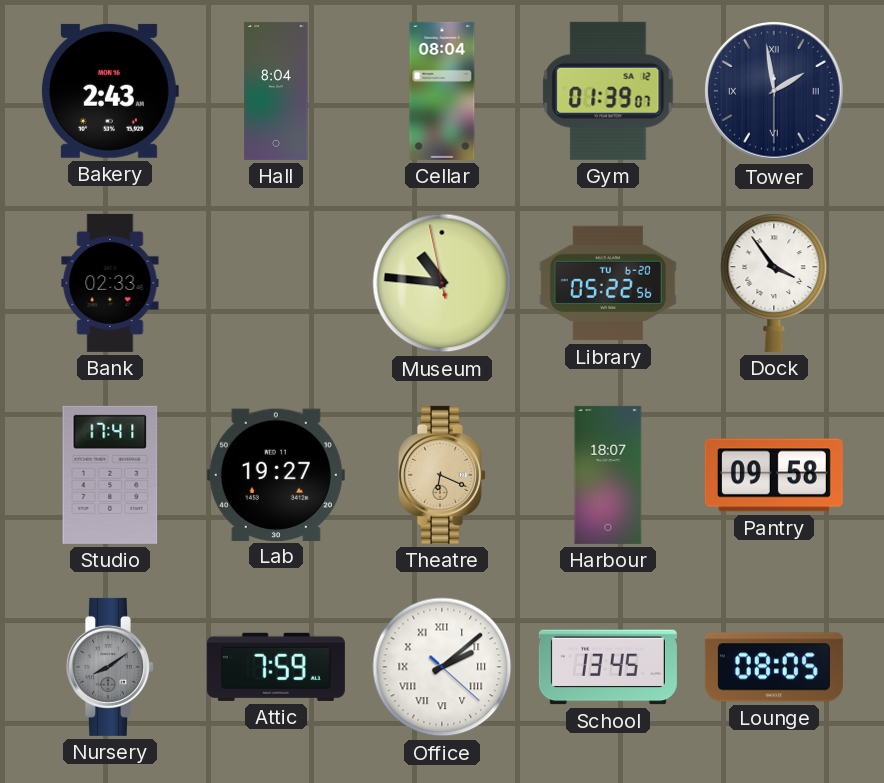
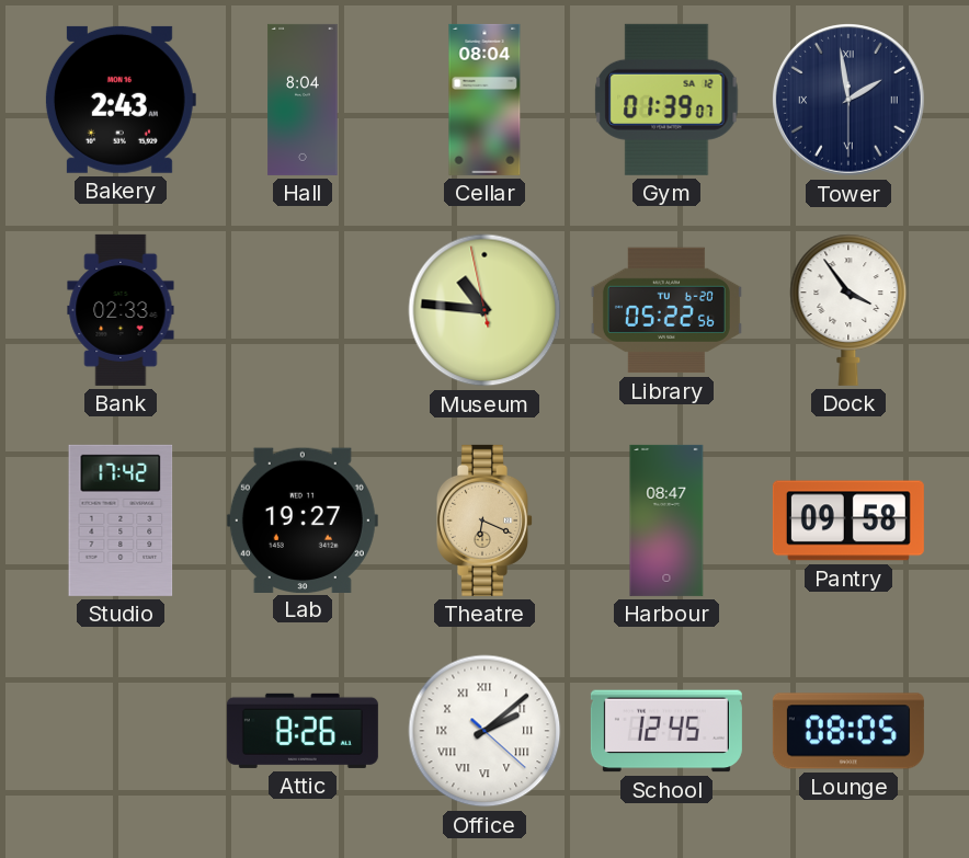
Studio: 17:41 -> 17:42
Harbour: 18:07 -> 08:47
Nursery: 8:09 -> none
Attic: 7:59 -> 8:26
School: 13:45 -> 12:45
